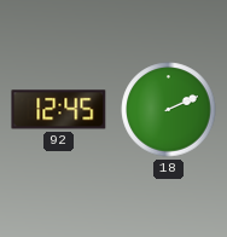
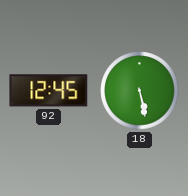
18: 2:11 -> 5:28
